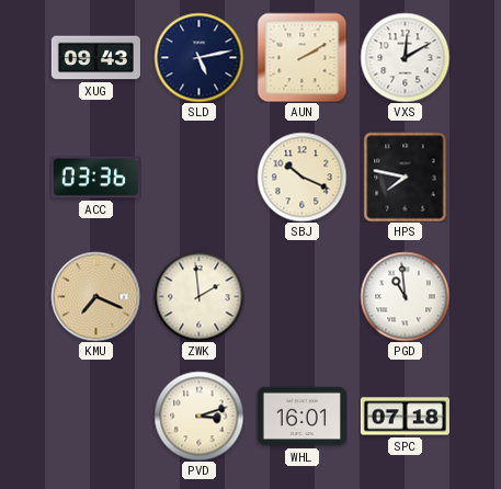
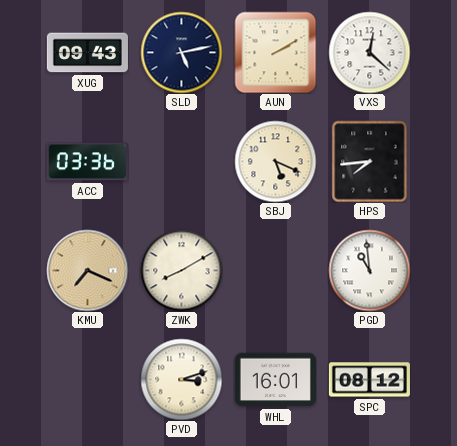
VXS: 12:10 -> 12:22
SBJ: 10:19 -> 5:19
HPS: 7:47 -> 7:44
ZWK: 1:59 -> 8:10
SPC: 07:18 -> 08:12
